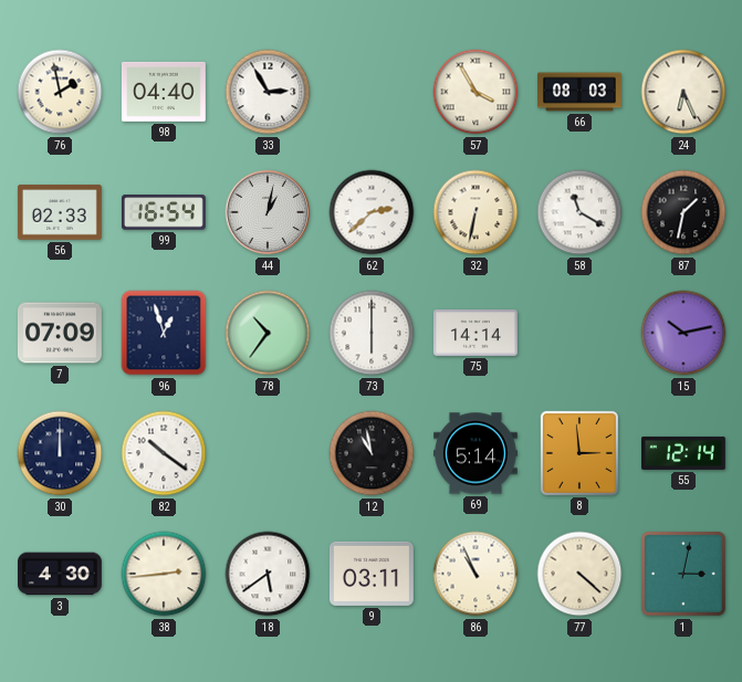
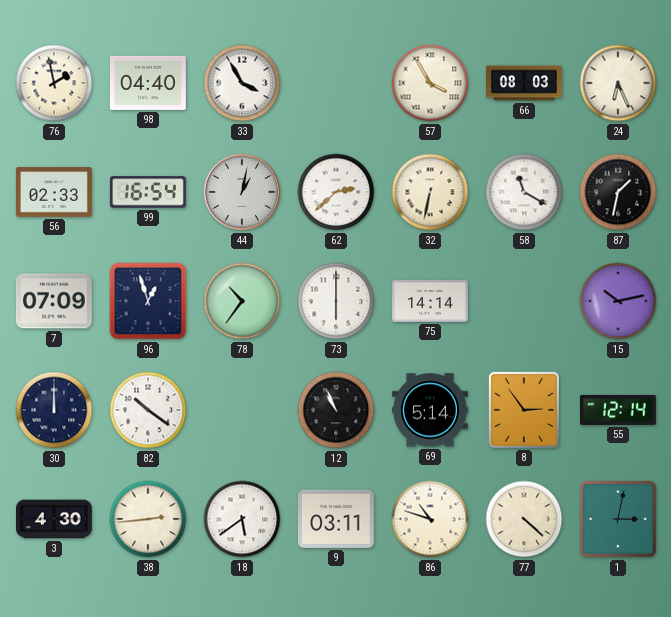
33: 2:55 -> 3:55
12: 10:58 -> 10:56
8: 2:59 -> 2:54
86: 10:56 -> 10:48
